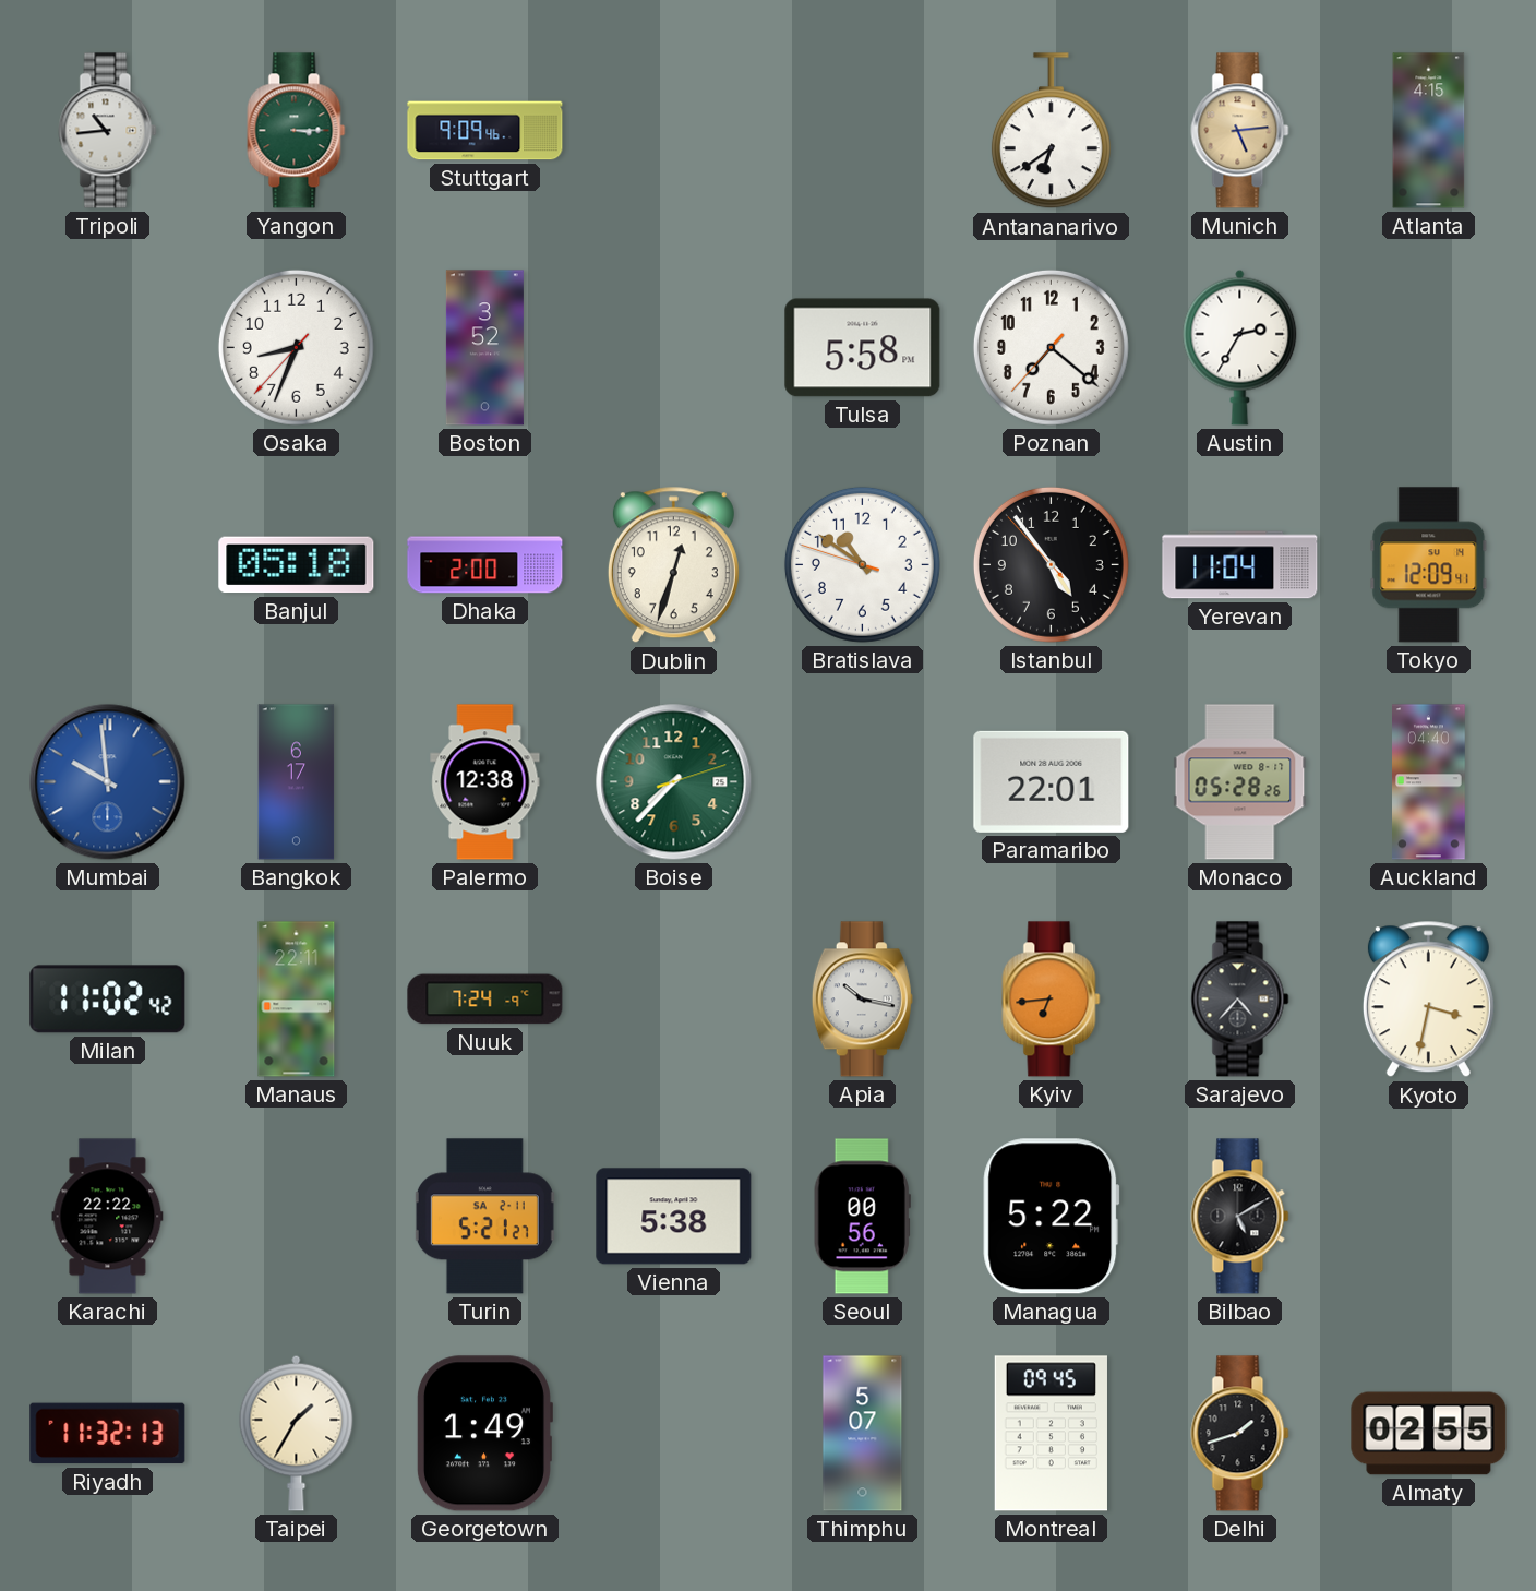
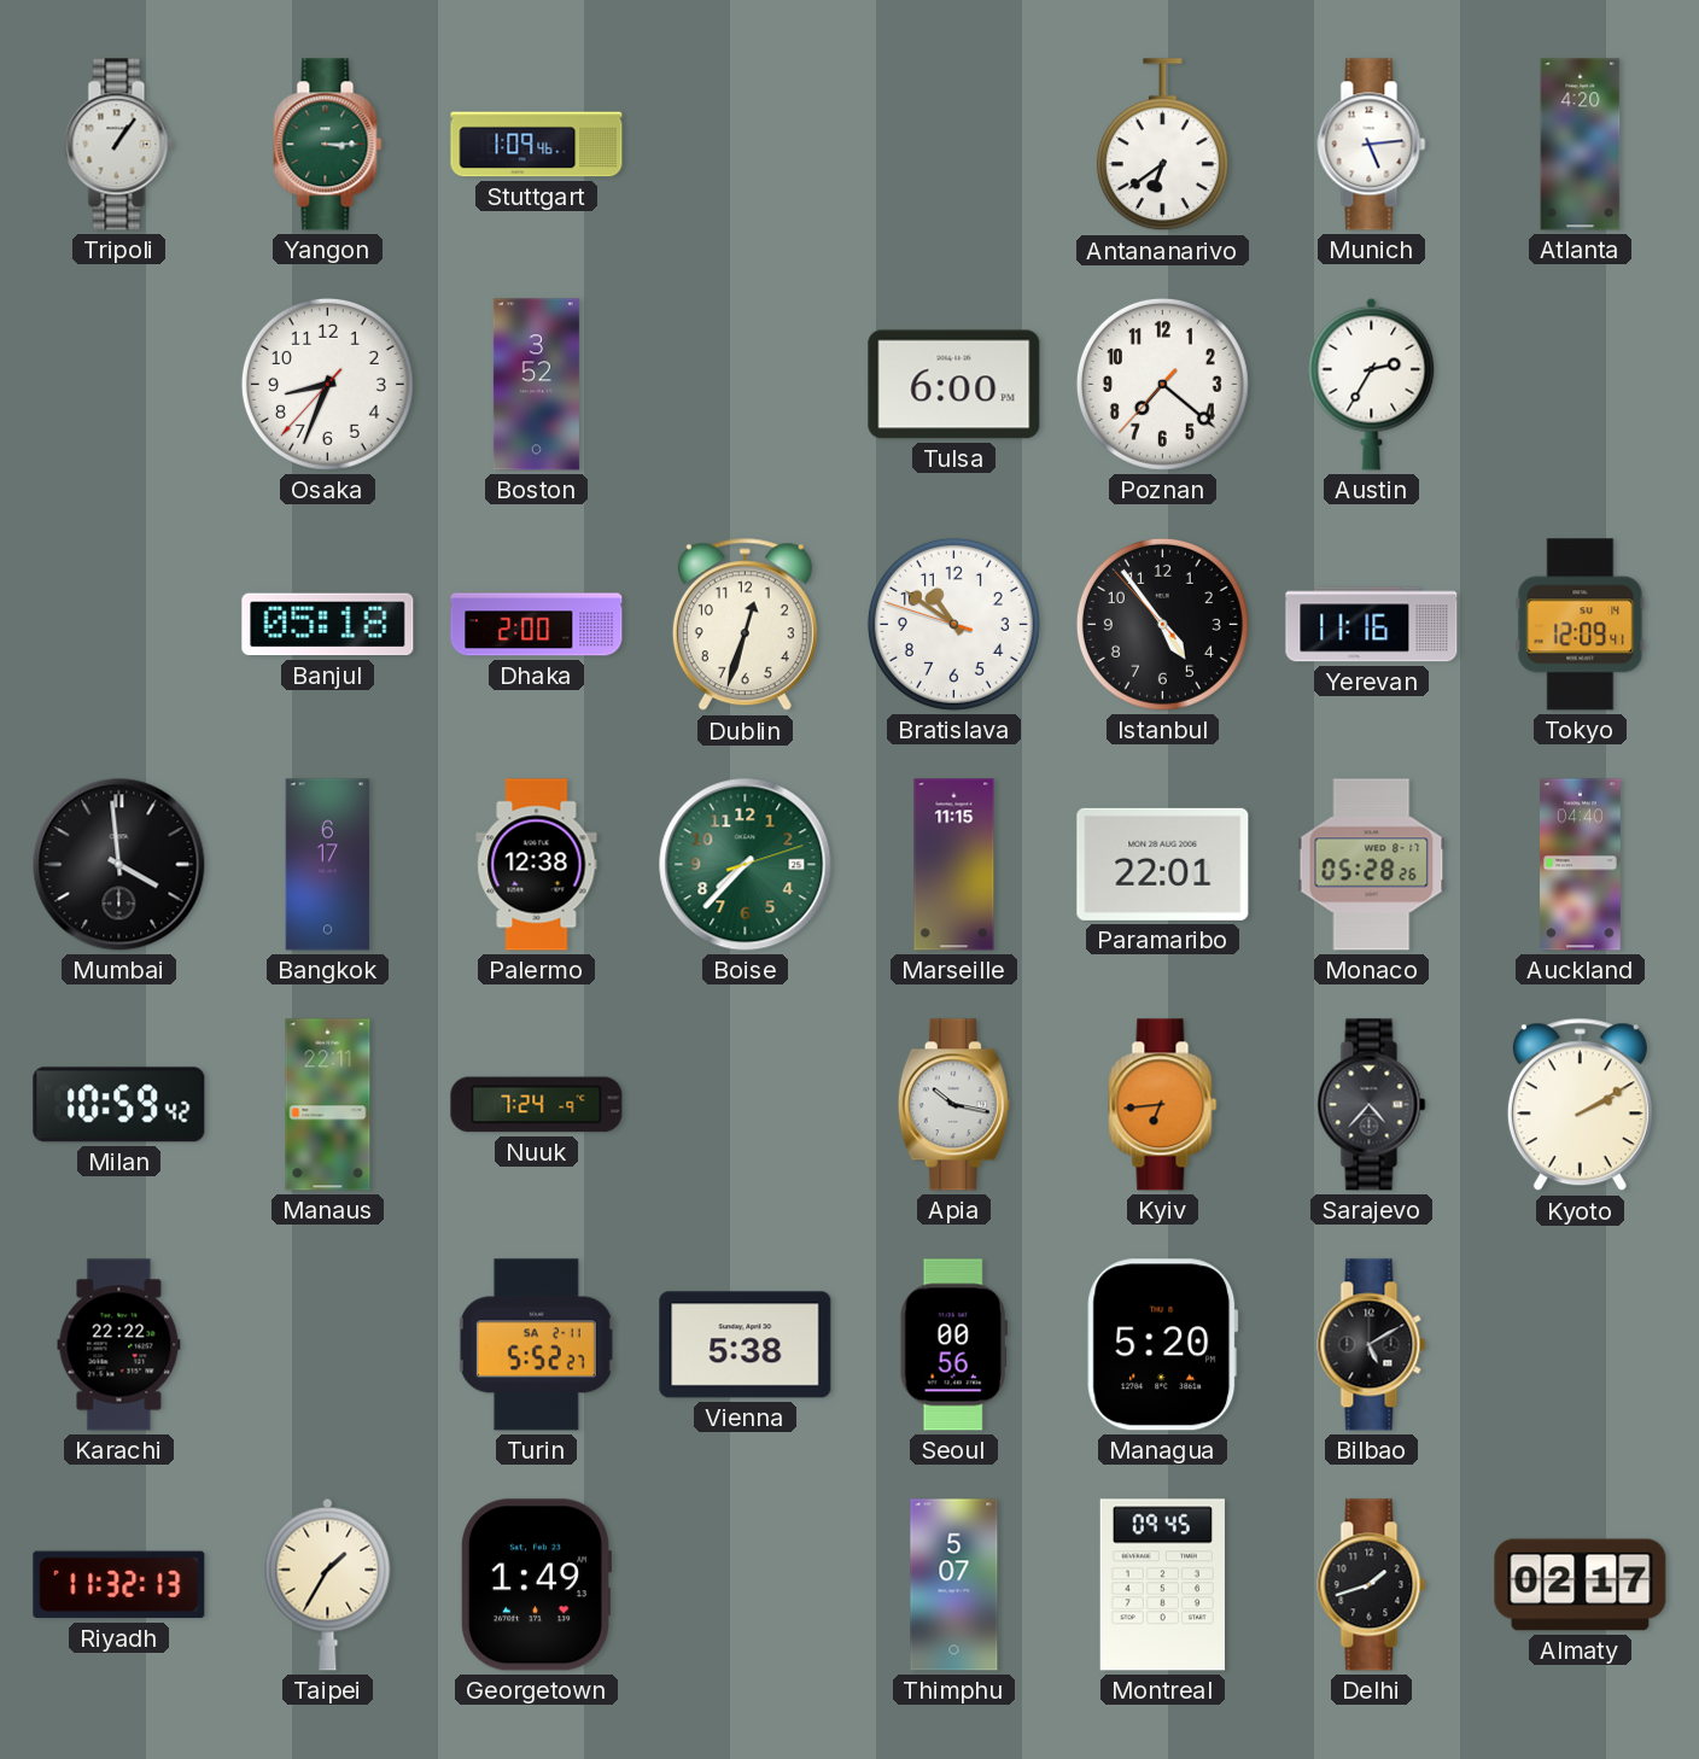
Tripoli: 10:44 -> 1:06
Stuttgart: 9:09 -> 1:09
Munich dial: champagne -> white
Atlanta: 4:15 -> 4:20
Tulsa: 5:58 -> 6:00
Yerevan: 11:04 -> 11:16
Mumbai: 9:59 -> 3:59
Mumbai dial: blue -> black
Marseille: none -> 11:15
Milan: 11:02 -> 10:59
Kyoto: 3:32 -> 2:10
Turin: 5:21 -> 5:52
Managua: 5:22 -> 5:20
Almaty: 02:55 -> 02:17
